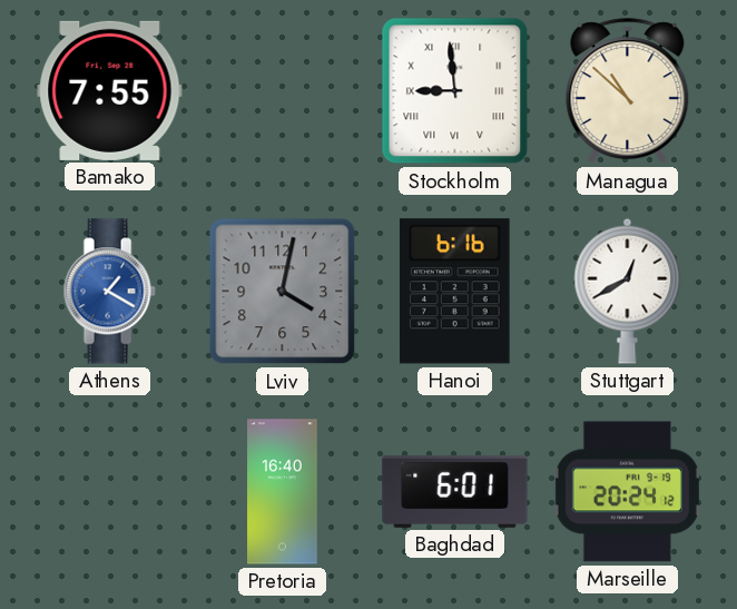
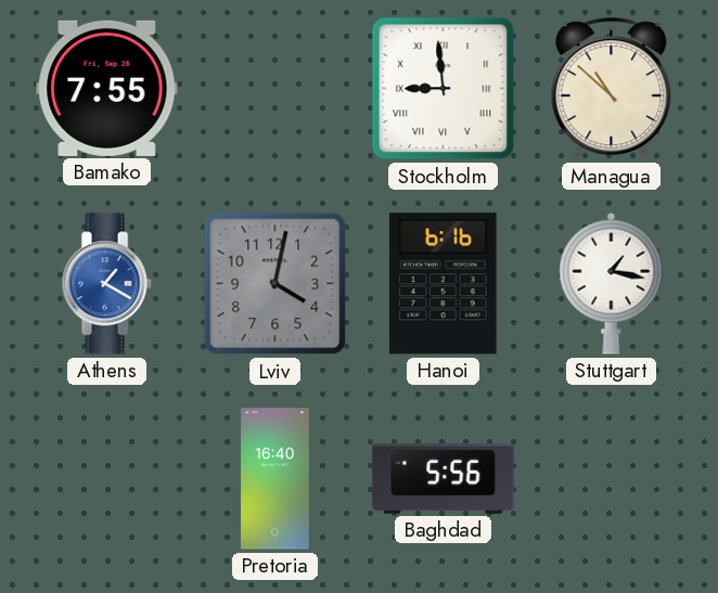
Stuttgart: 12:40 -> 1:17
Baghdad: 6:01 -> 5:56
Marseille: 20:24 -> none
